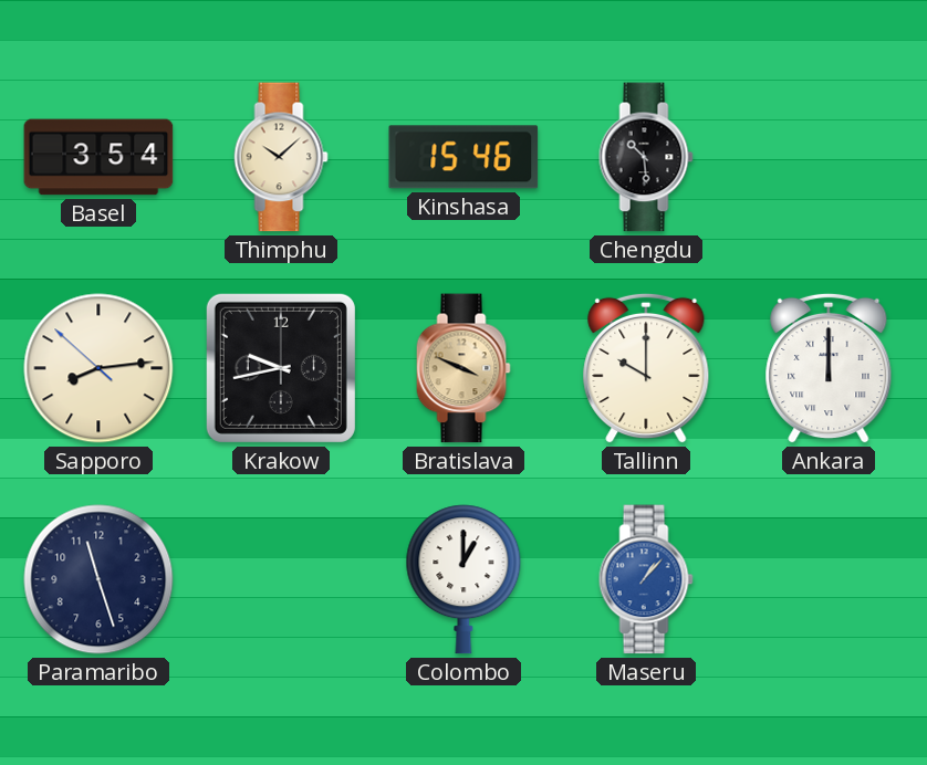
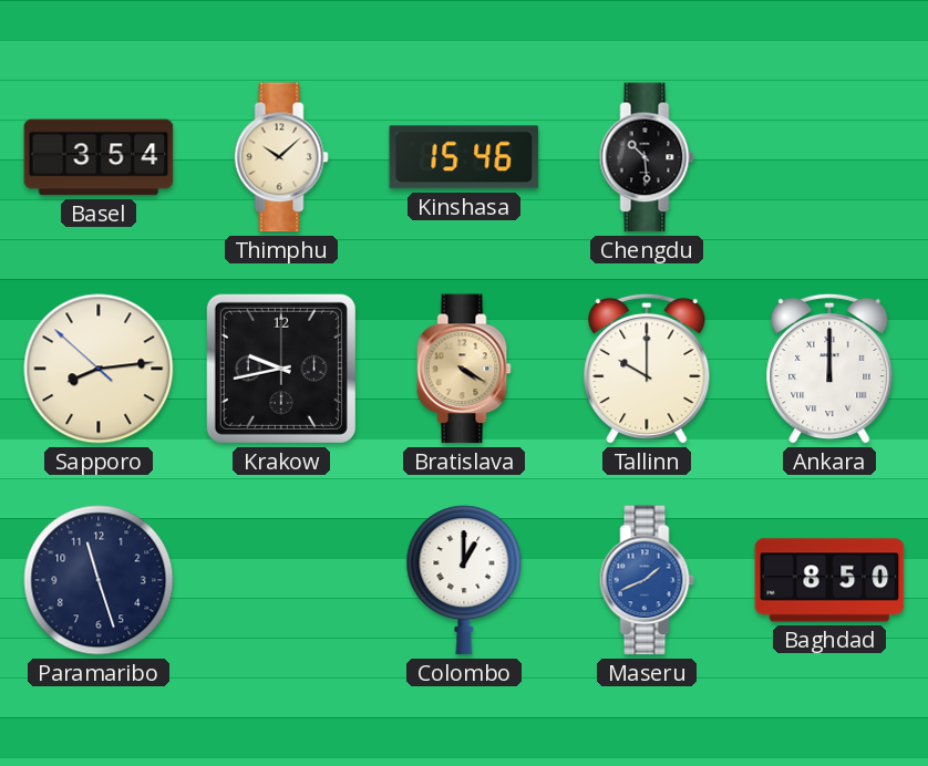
Bratislava: 3:49 -> 4:20
Maseru: 1:07 -> 1:41
Baghdad: none -> 8:50
